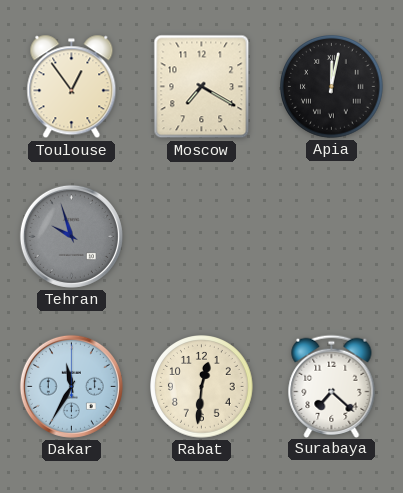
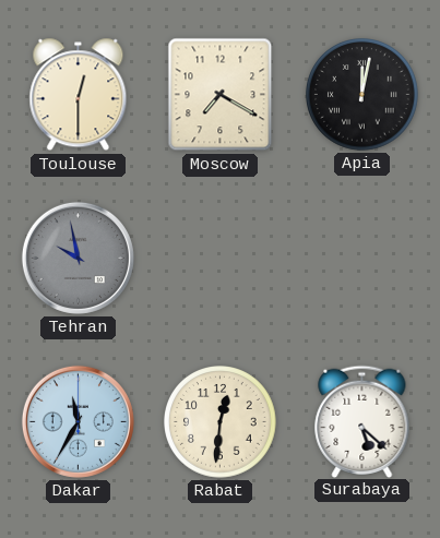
Toulouse: 12:54 -> 12:30
Tehran: 9:57 -> 9:58
Surabaya: 7:22 -> 5:22
